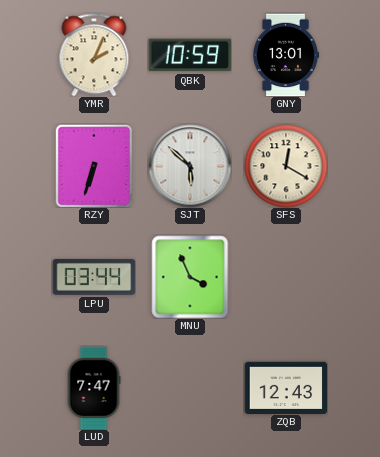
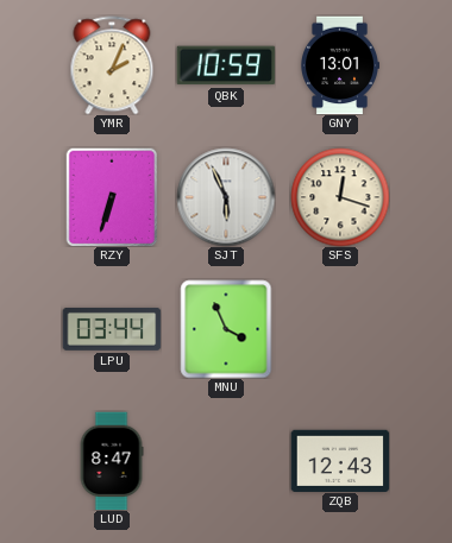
SJT: 5:52 -> 5:56
SFS: 12:20 -> 12:18
LUD: 7:47 -> 8:47
